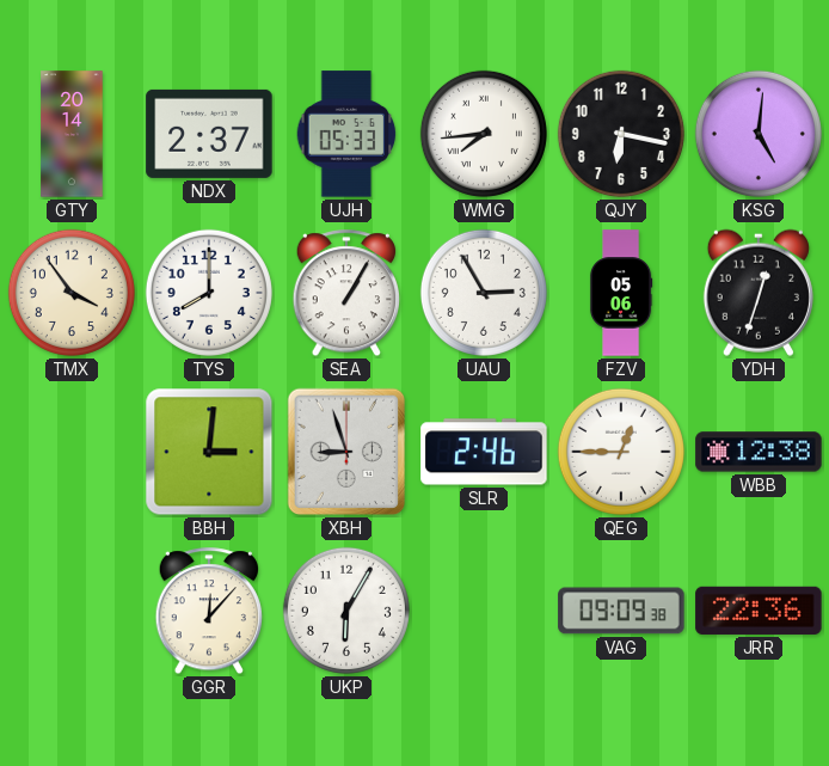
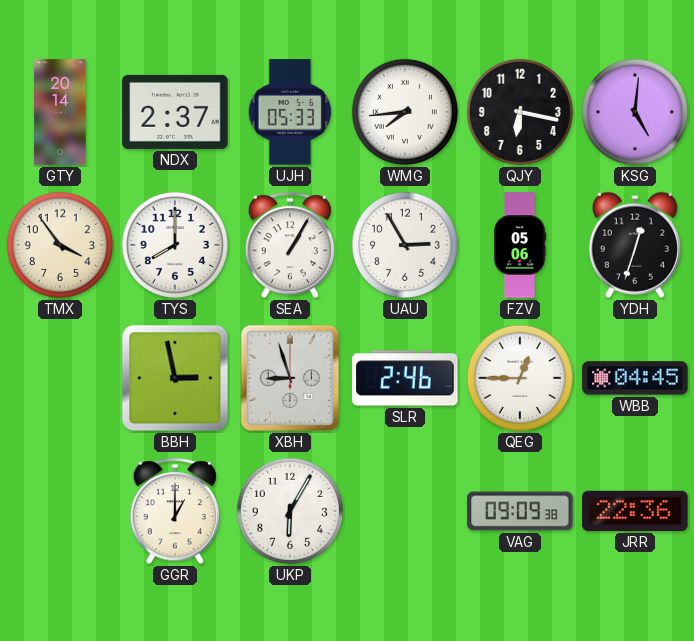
BBH: 3:01 -> 2:58
WBB: 12:38 -> 04:45
GGR: 12:07 -> 1:00
